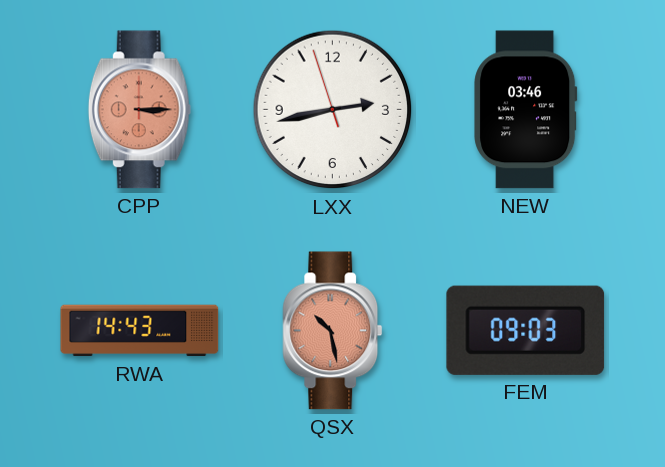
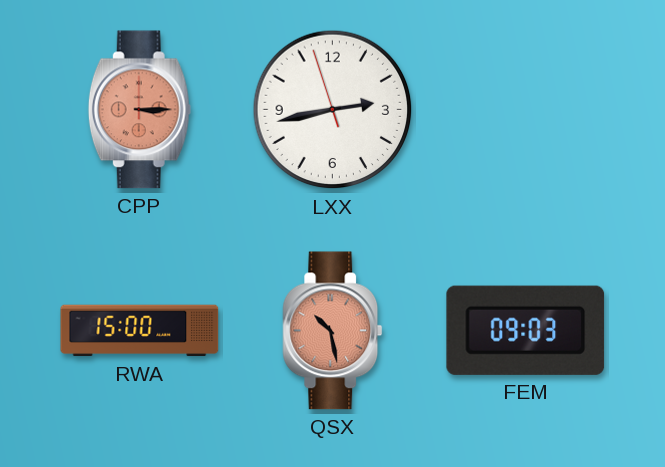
NEW: 03:46 -> none
RWA: 14:43 -> 15:00
